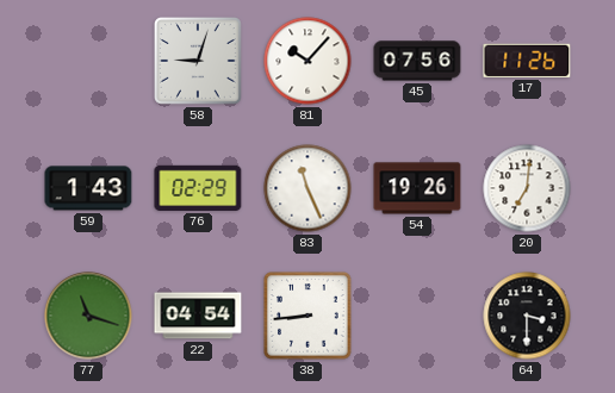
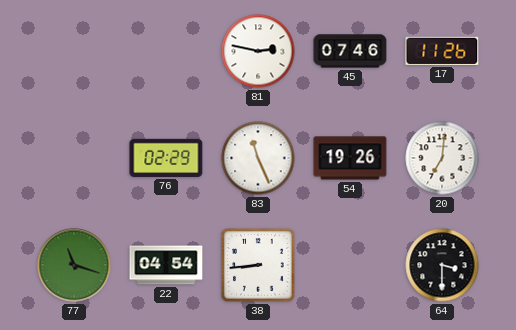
58: 9:03 -> none
81: 10:07 -> 2:47
45: 07:56 -> 07:46
59: 1:43 -> none
